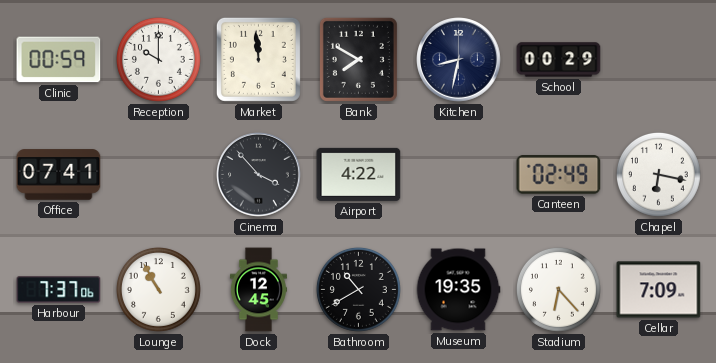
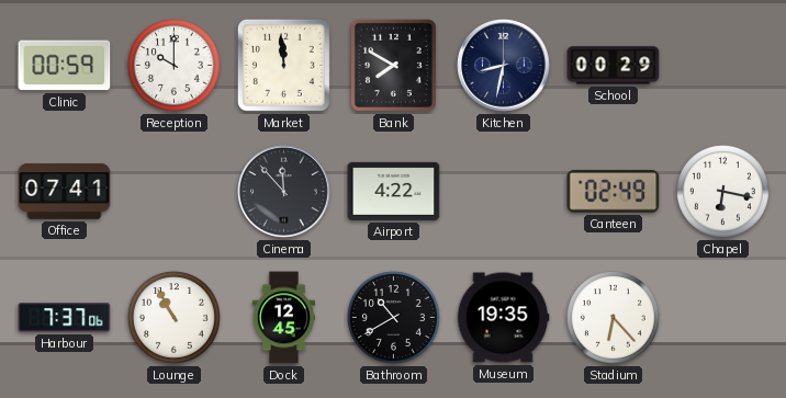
Cinema: 3:53 -> 11:53
Cellar: 7:09 -> none
